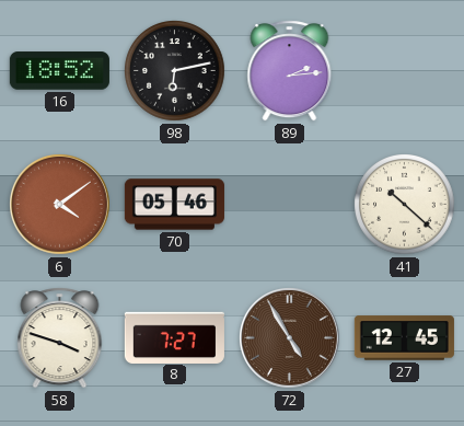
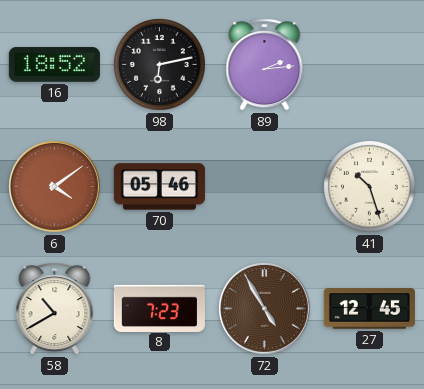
41: 10:22 -> 10:27
58: 3:48 -> 10:40
8: 7:27 -> 7:23
